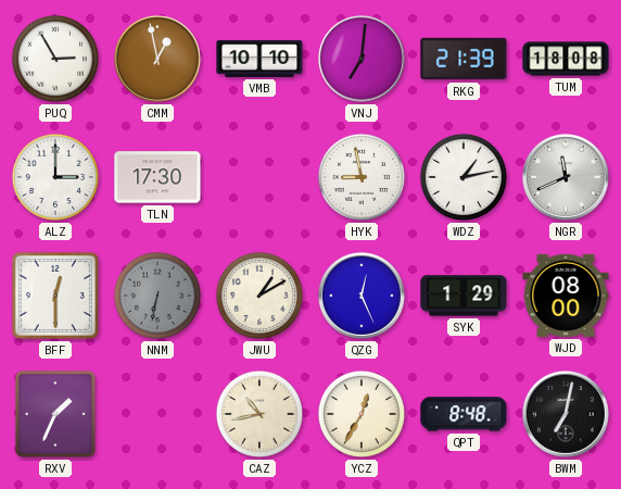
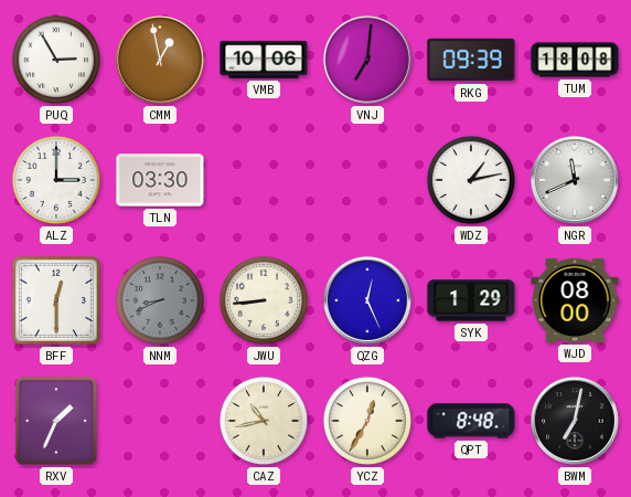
VMB: 10:10 -> 10:06
RKG: 21:39 -> 09:39
TLN: 17:30 -> 03:30
HYK: 8:58 -> none
NNM: 6:32 -> 8:41
JWU: 1:10 -> 8:44
